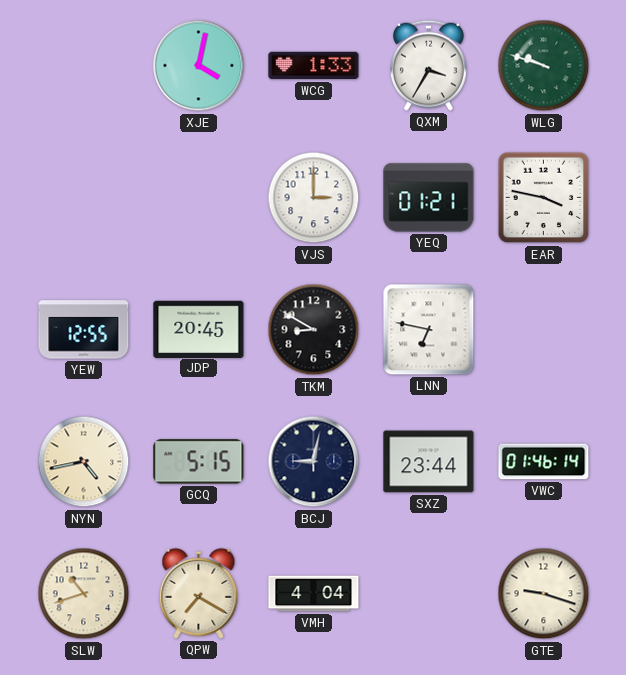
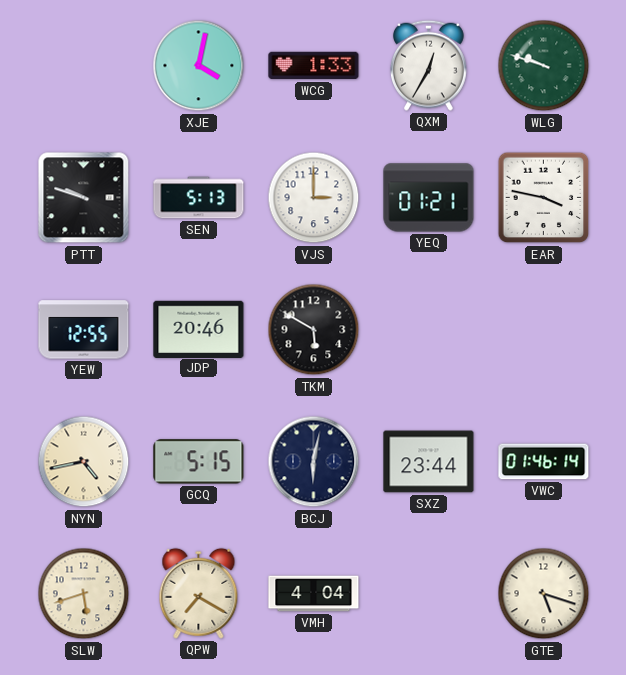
QXM: 3:35 -> 12:35
PTT: none -> 9:48
SEN: none -> 5:13
JDP: 20:45 -> 20:46
TKM: 8:50 -> 5:50
LNN: 6:47 -> none
BCJ: 9:02 -> 6:02
SLW: 10:42 -> 5:42
GTE: 9:18 -> 5:18
